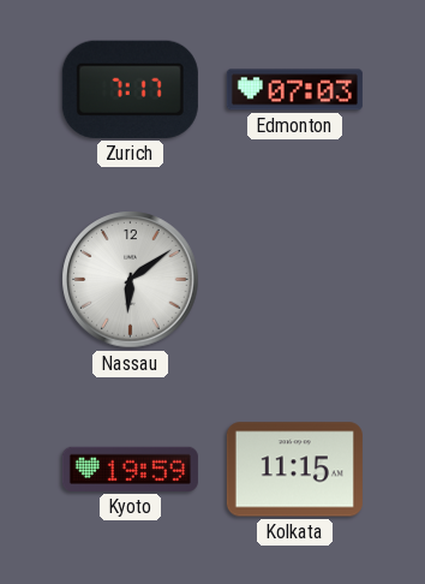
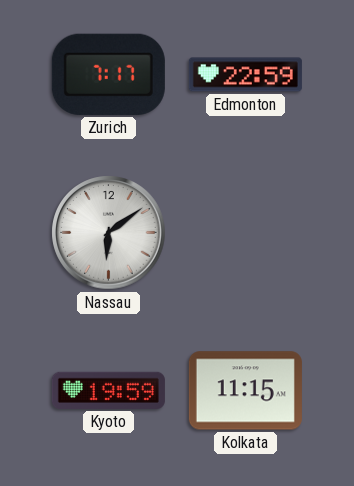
Edmonton: 07:03 -> 22:59
